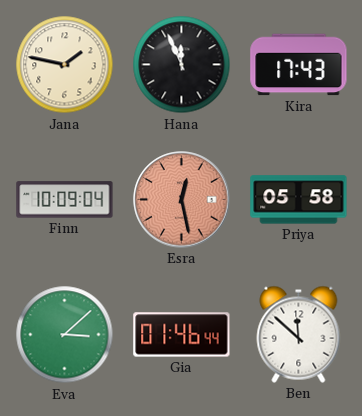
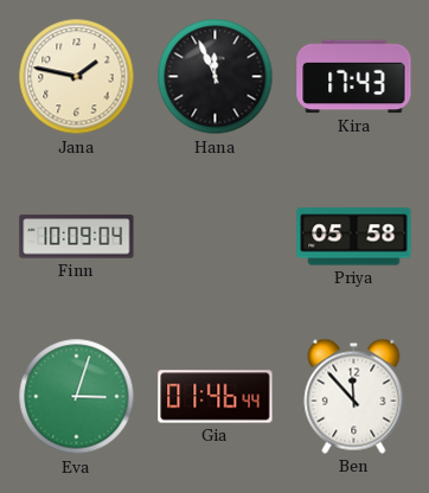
Esra: 12:28 -> none
Eva: 3:08 -> 3:03
Ben: 11:52 -> 11:53
